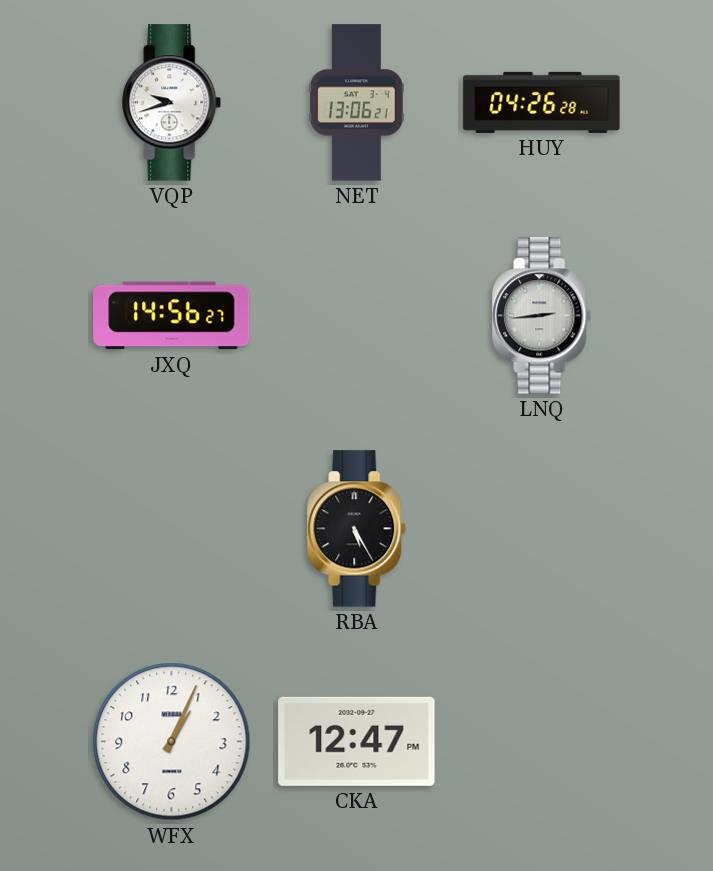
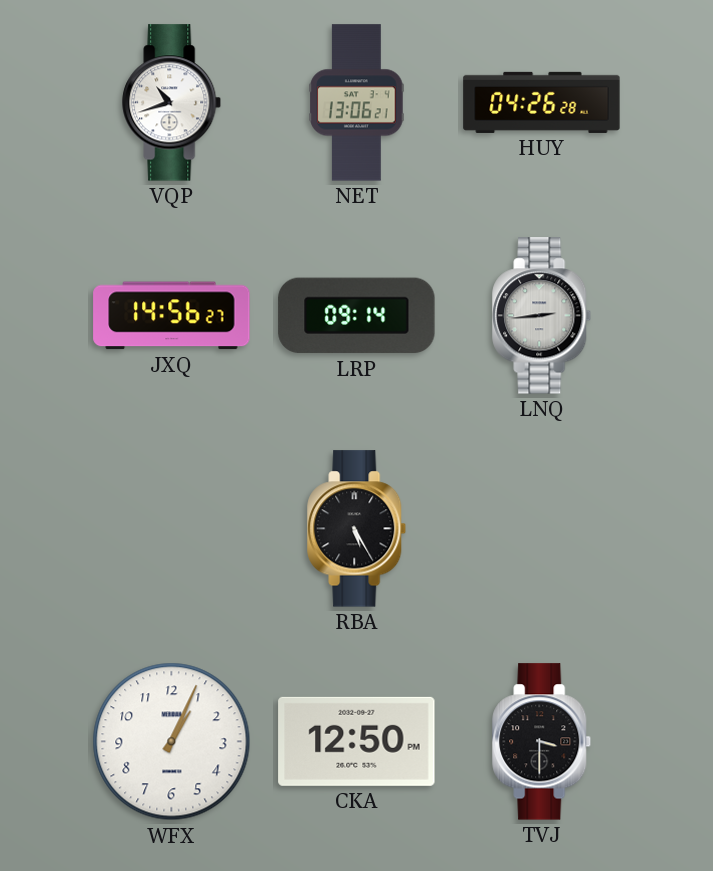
VQP: 9:42 -> 10:42
LRP: none -> 09:14
CKA: 12:47 -> 12:50
TVJ: none -> 3:30
